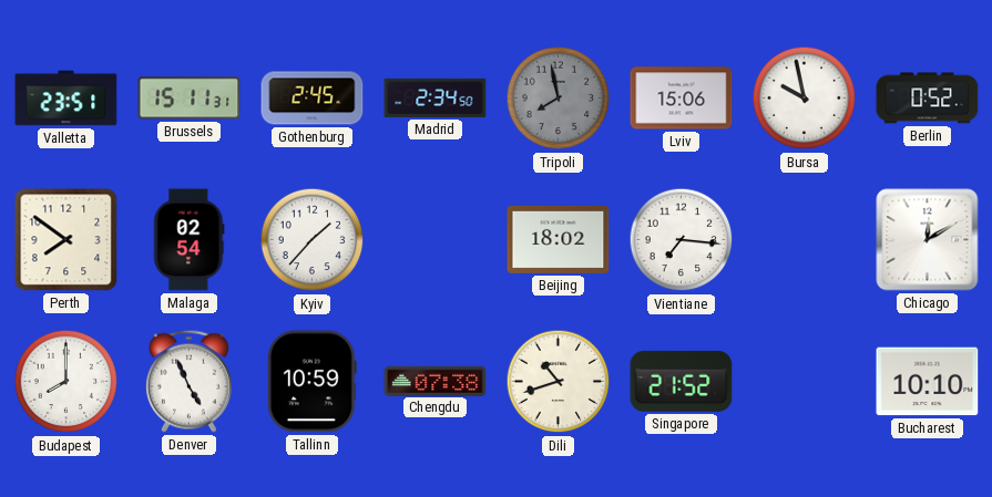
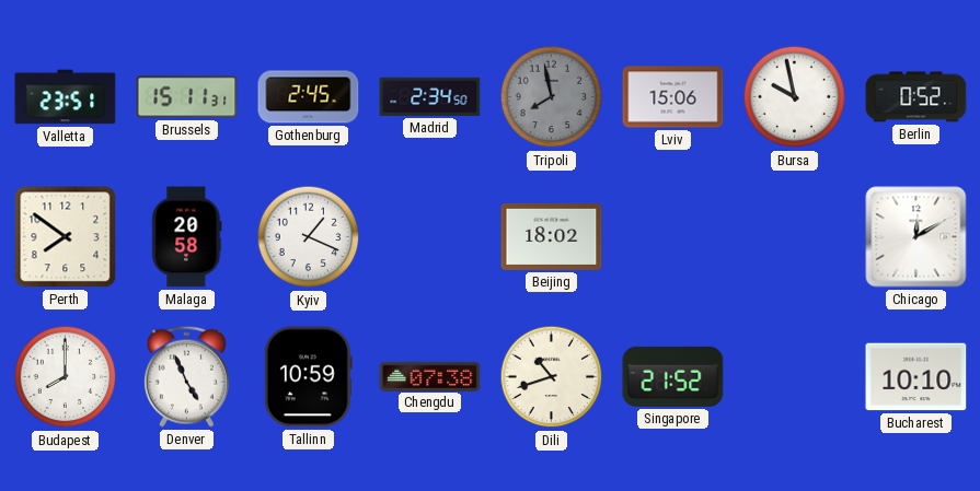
Malaga: 02:54 -> 20:58
Kyiv: 1:37 -> 1:19
Vientiane: 7:16 -> none
